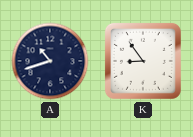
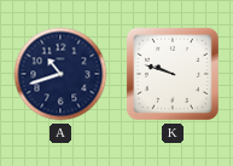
K: 8:54 -> 9:48
